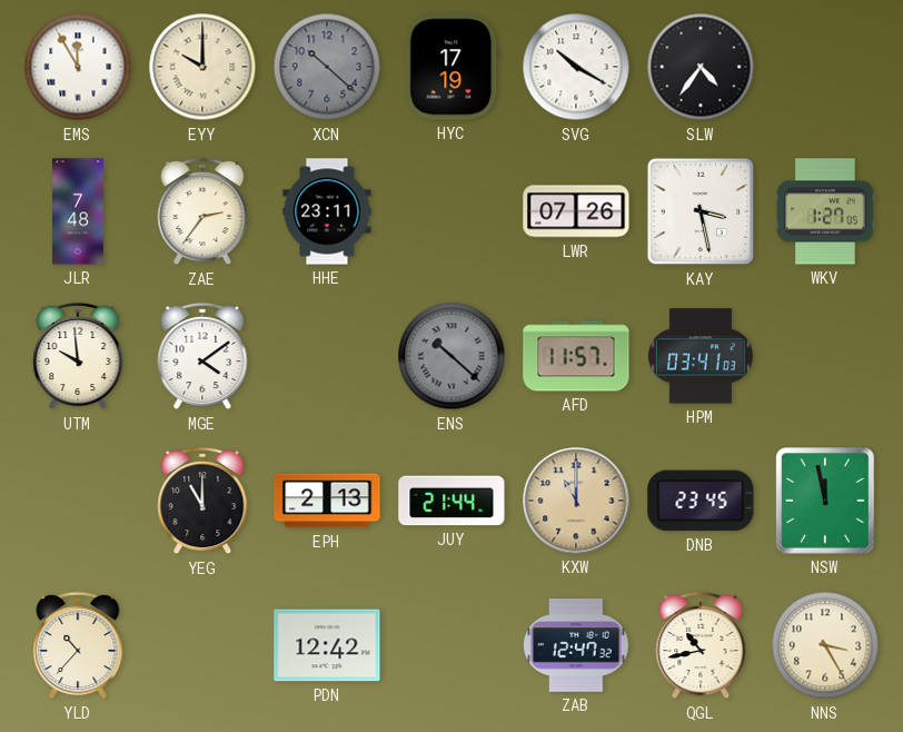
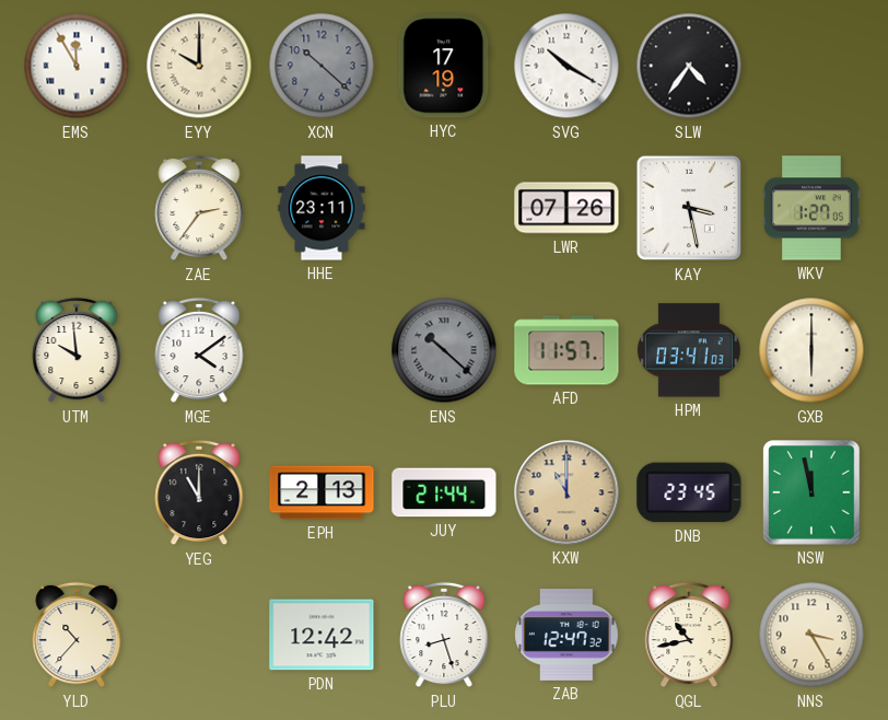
JLR: 7:48 -> none
GXB: none -> 6:00
PLU: none -> 8:27
